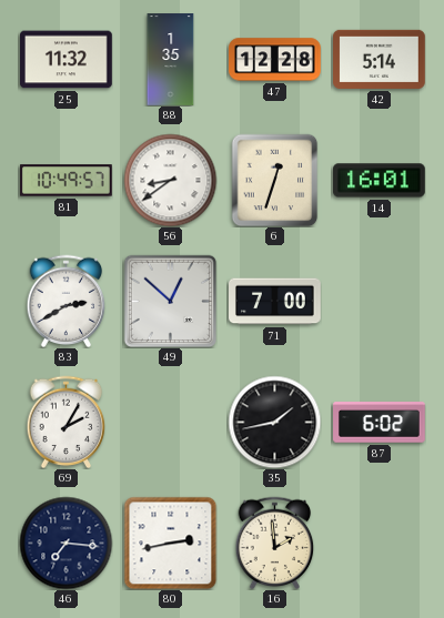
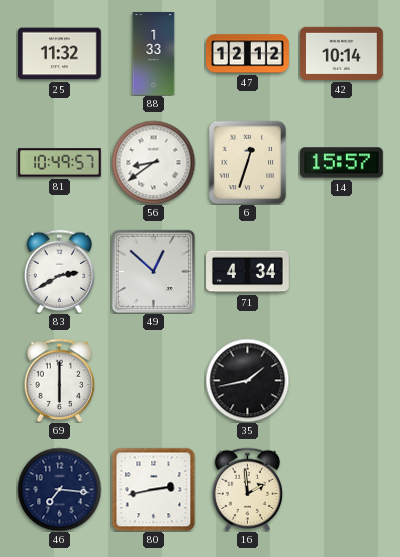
88: 1:35 -> 1:33
47: 12:28 -> 12:12
42: 5:14 -> 10:14
14: 16:01 -> 15:57
71: 7:00 -> 4:34
69: 2:05 -> 6:00
87: 6:02 -> none
